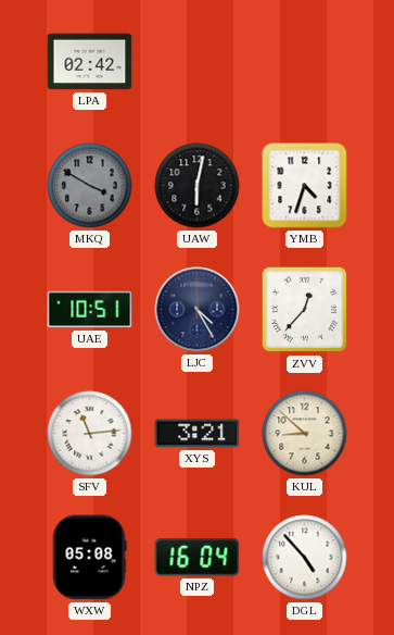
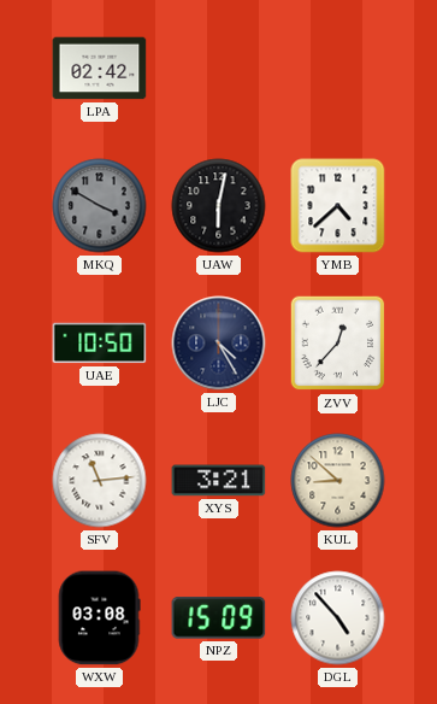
YMB: 4:33 -> 4:38
UAE: 10:51 -> 10:50
WXW: 05:08 -> 03:08
NPZ: 16:04 -> 15:09
